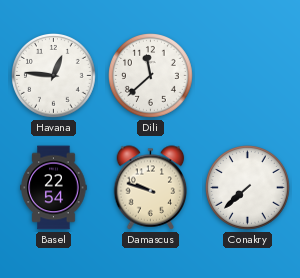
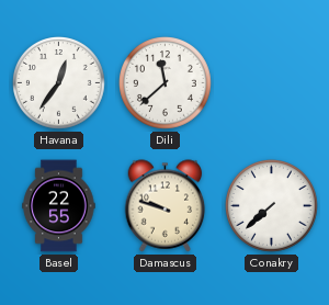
Havana: 12:46 -> 12:36
Basel: 22:54 -> 22:55
